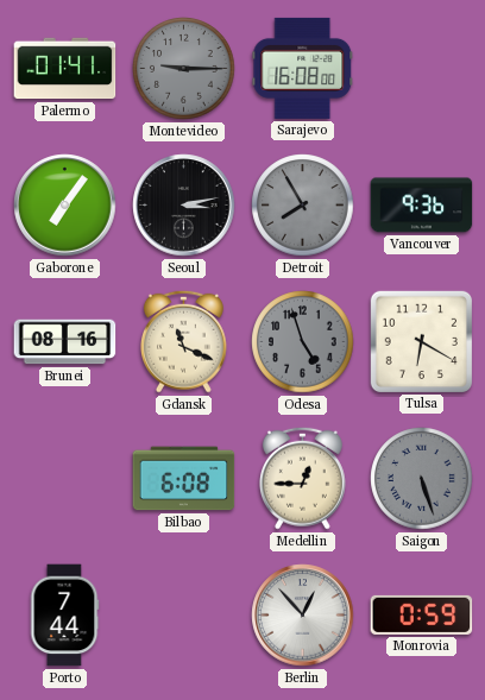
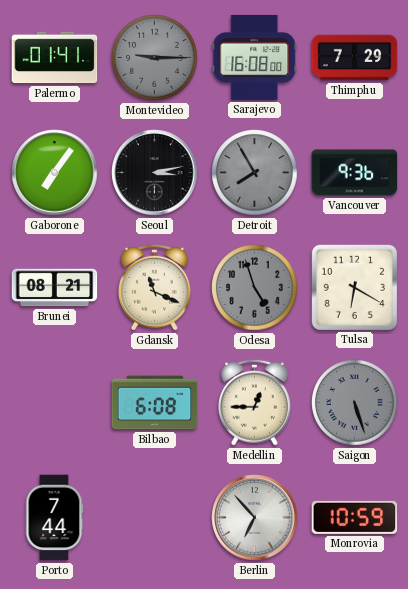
Thimphu: none -> 7:29
Brunei: 08:16 -> 08:21
Berlin: 12:53 -> 6:53
Monrovia: 0:59 -> 10:59
